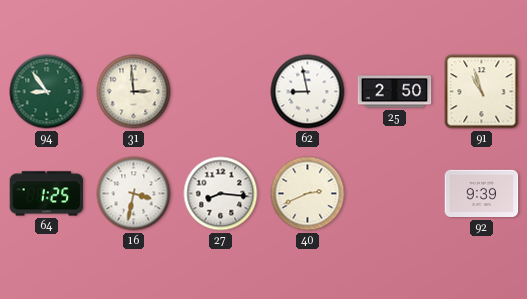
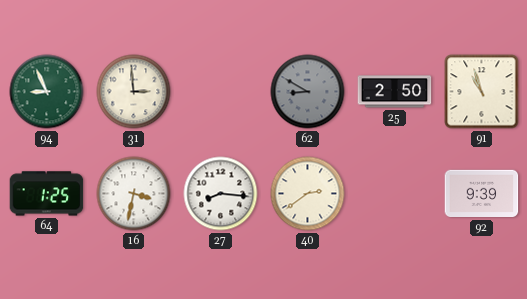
94: 8:54 -> 8:56
62: 8:58 -> 8:50
62 dial: white -> grey
40: 2:41 -> 2:39
